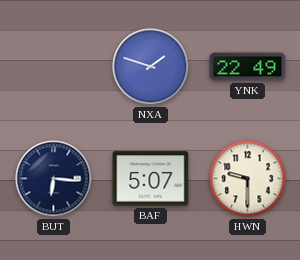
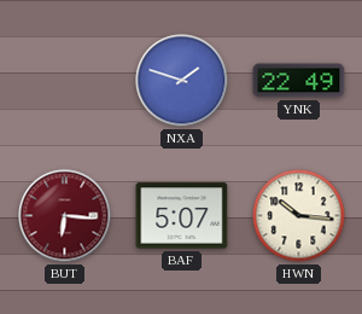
BUT dial: navy -> burgundy
HWN: 9:30 -> 10:16
